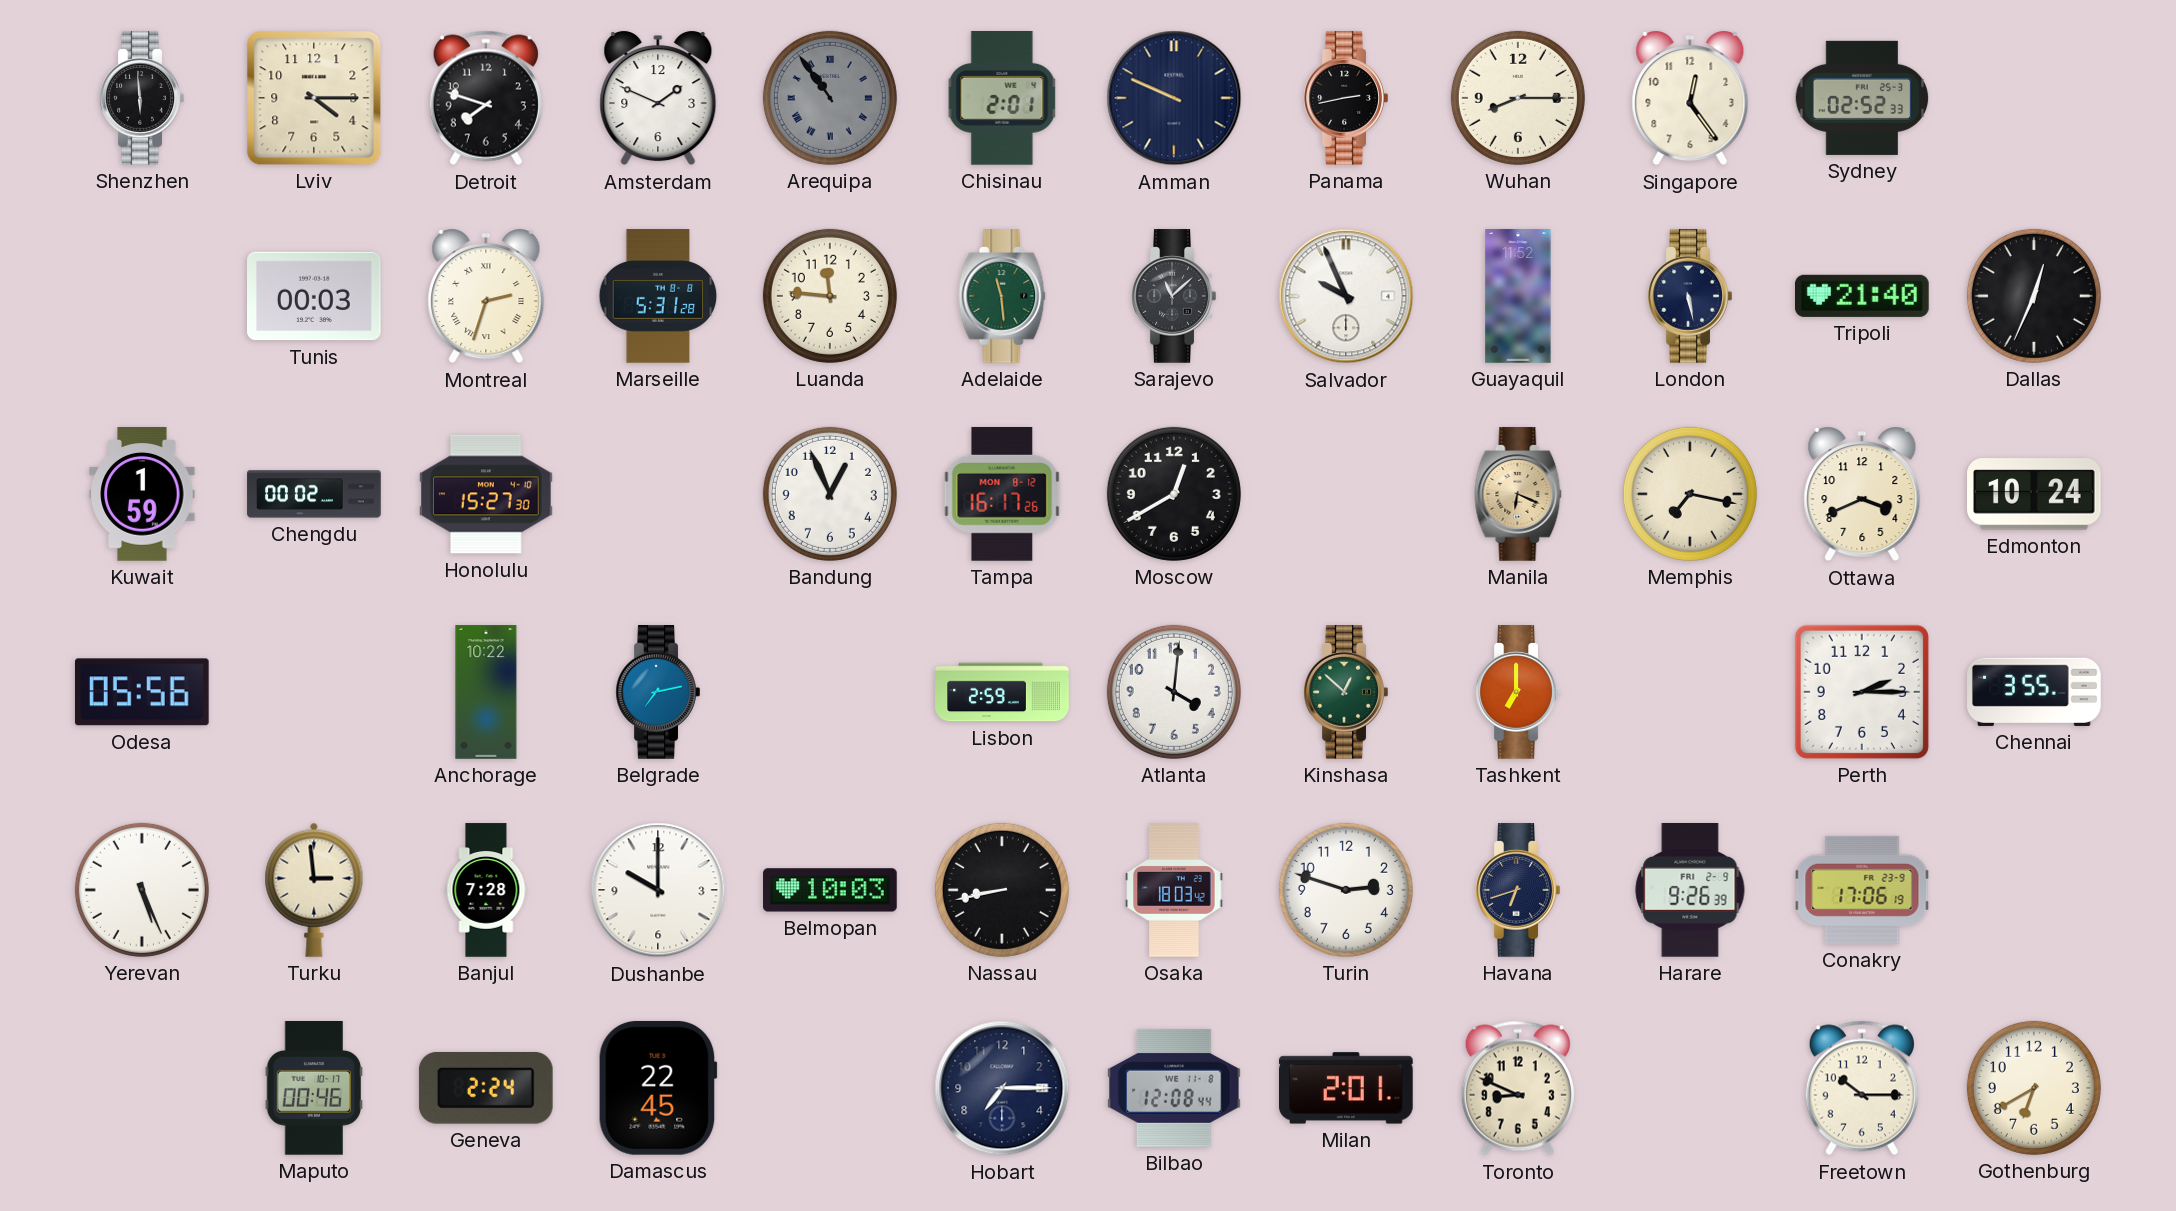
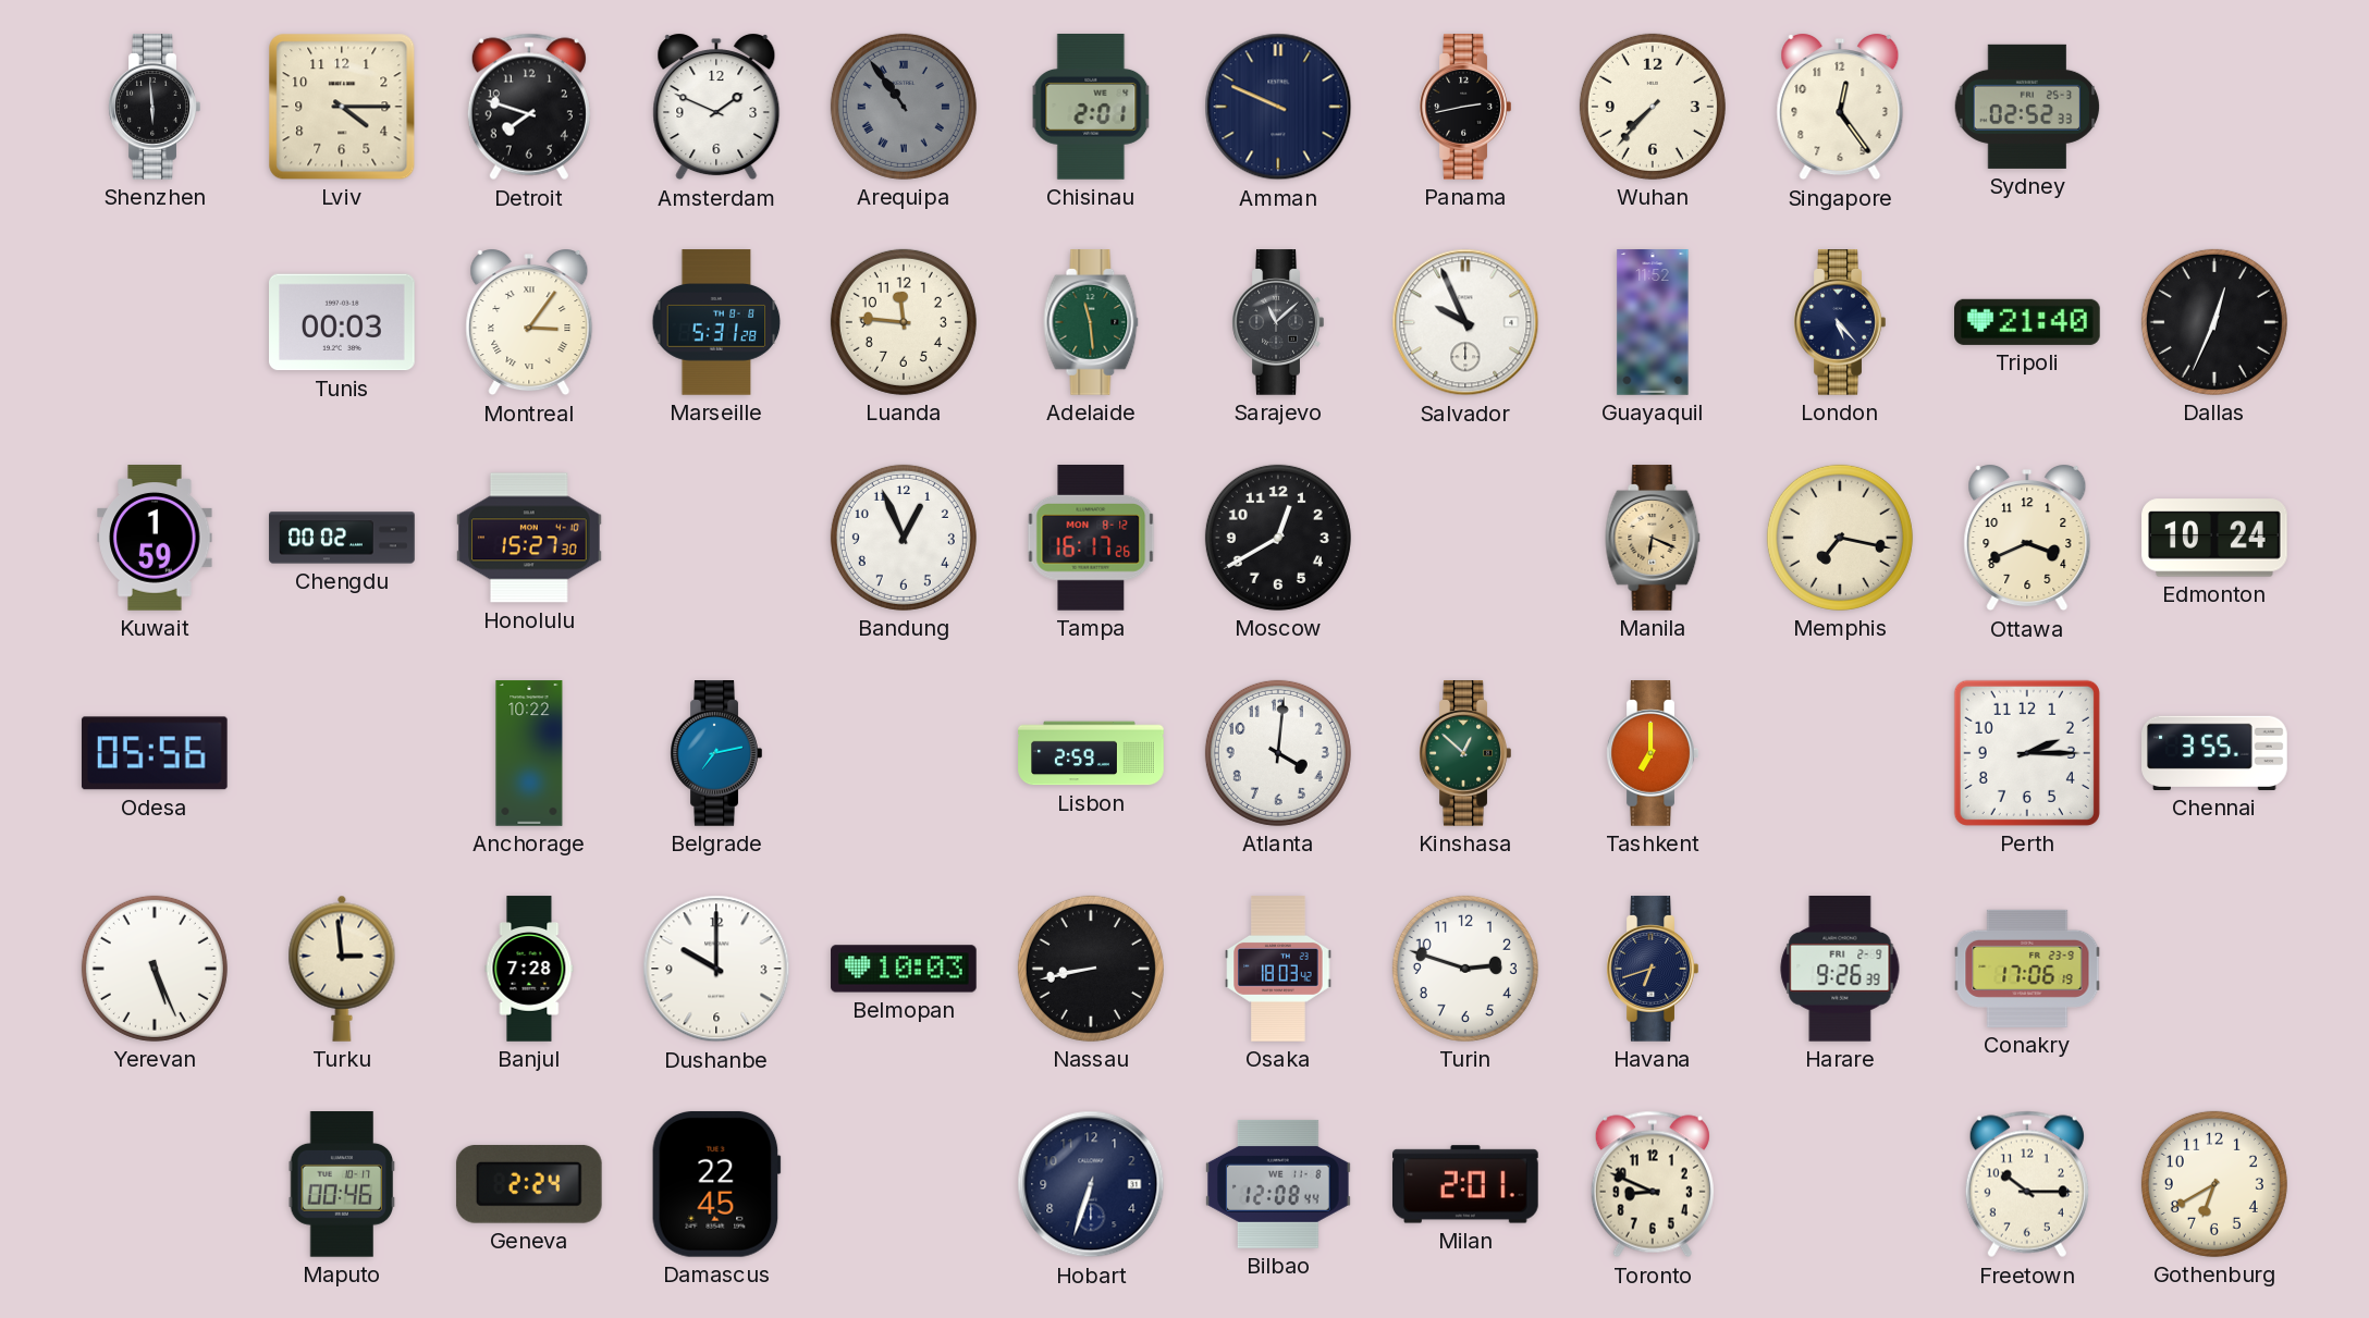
Wuhan: 8:15 -> 7:37
Montreal: 2:33 -> 3:06
London: 5:28 -> 5:23
Hobart: 7:15 -> 6:33
